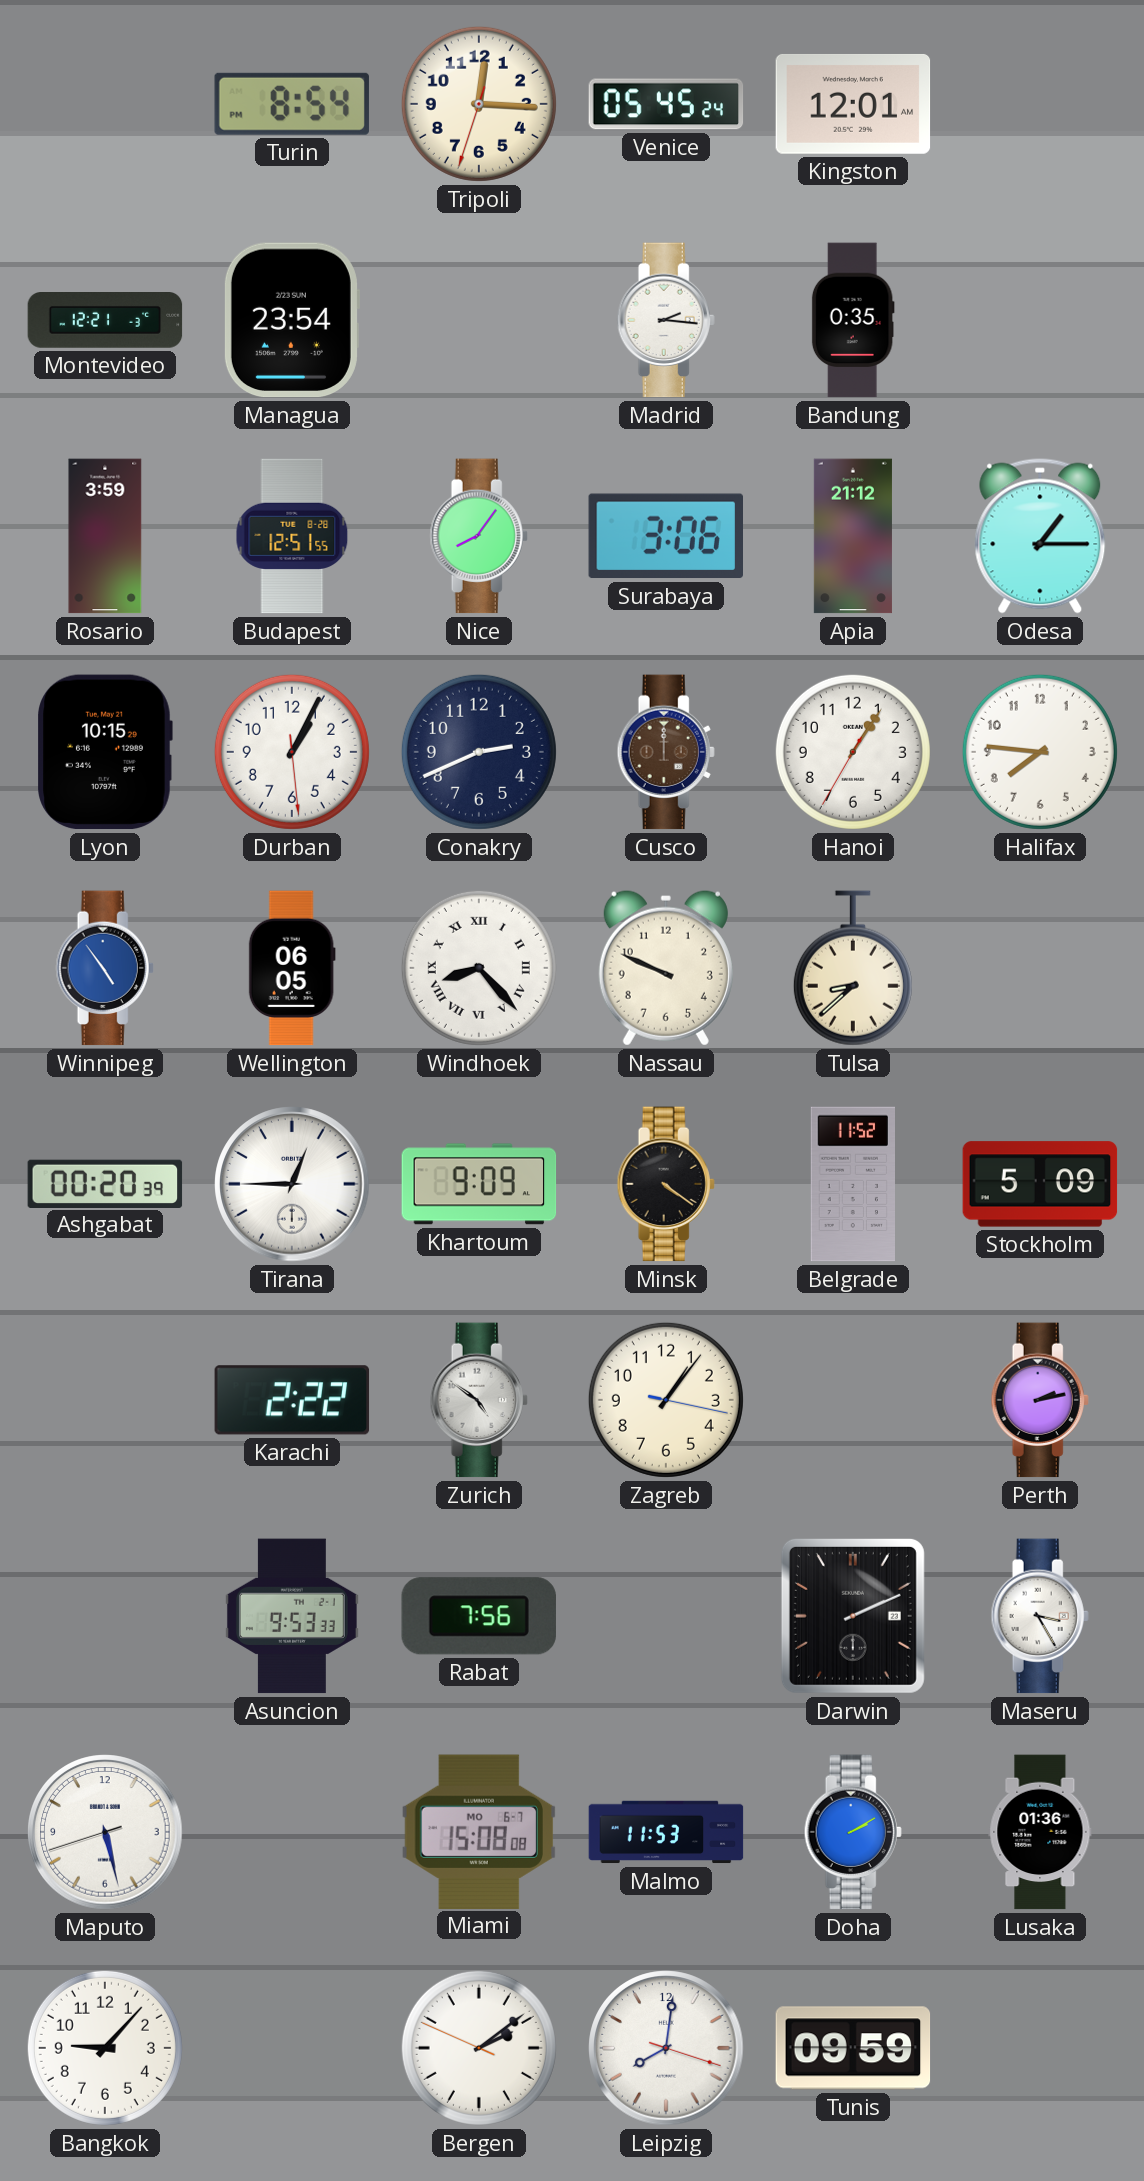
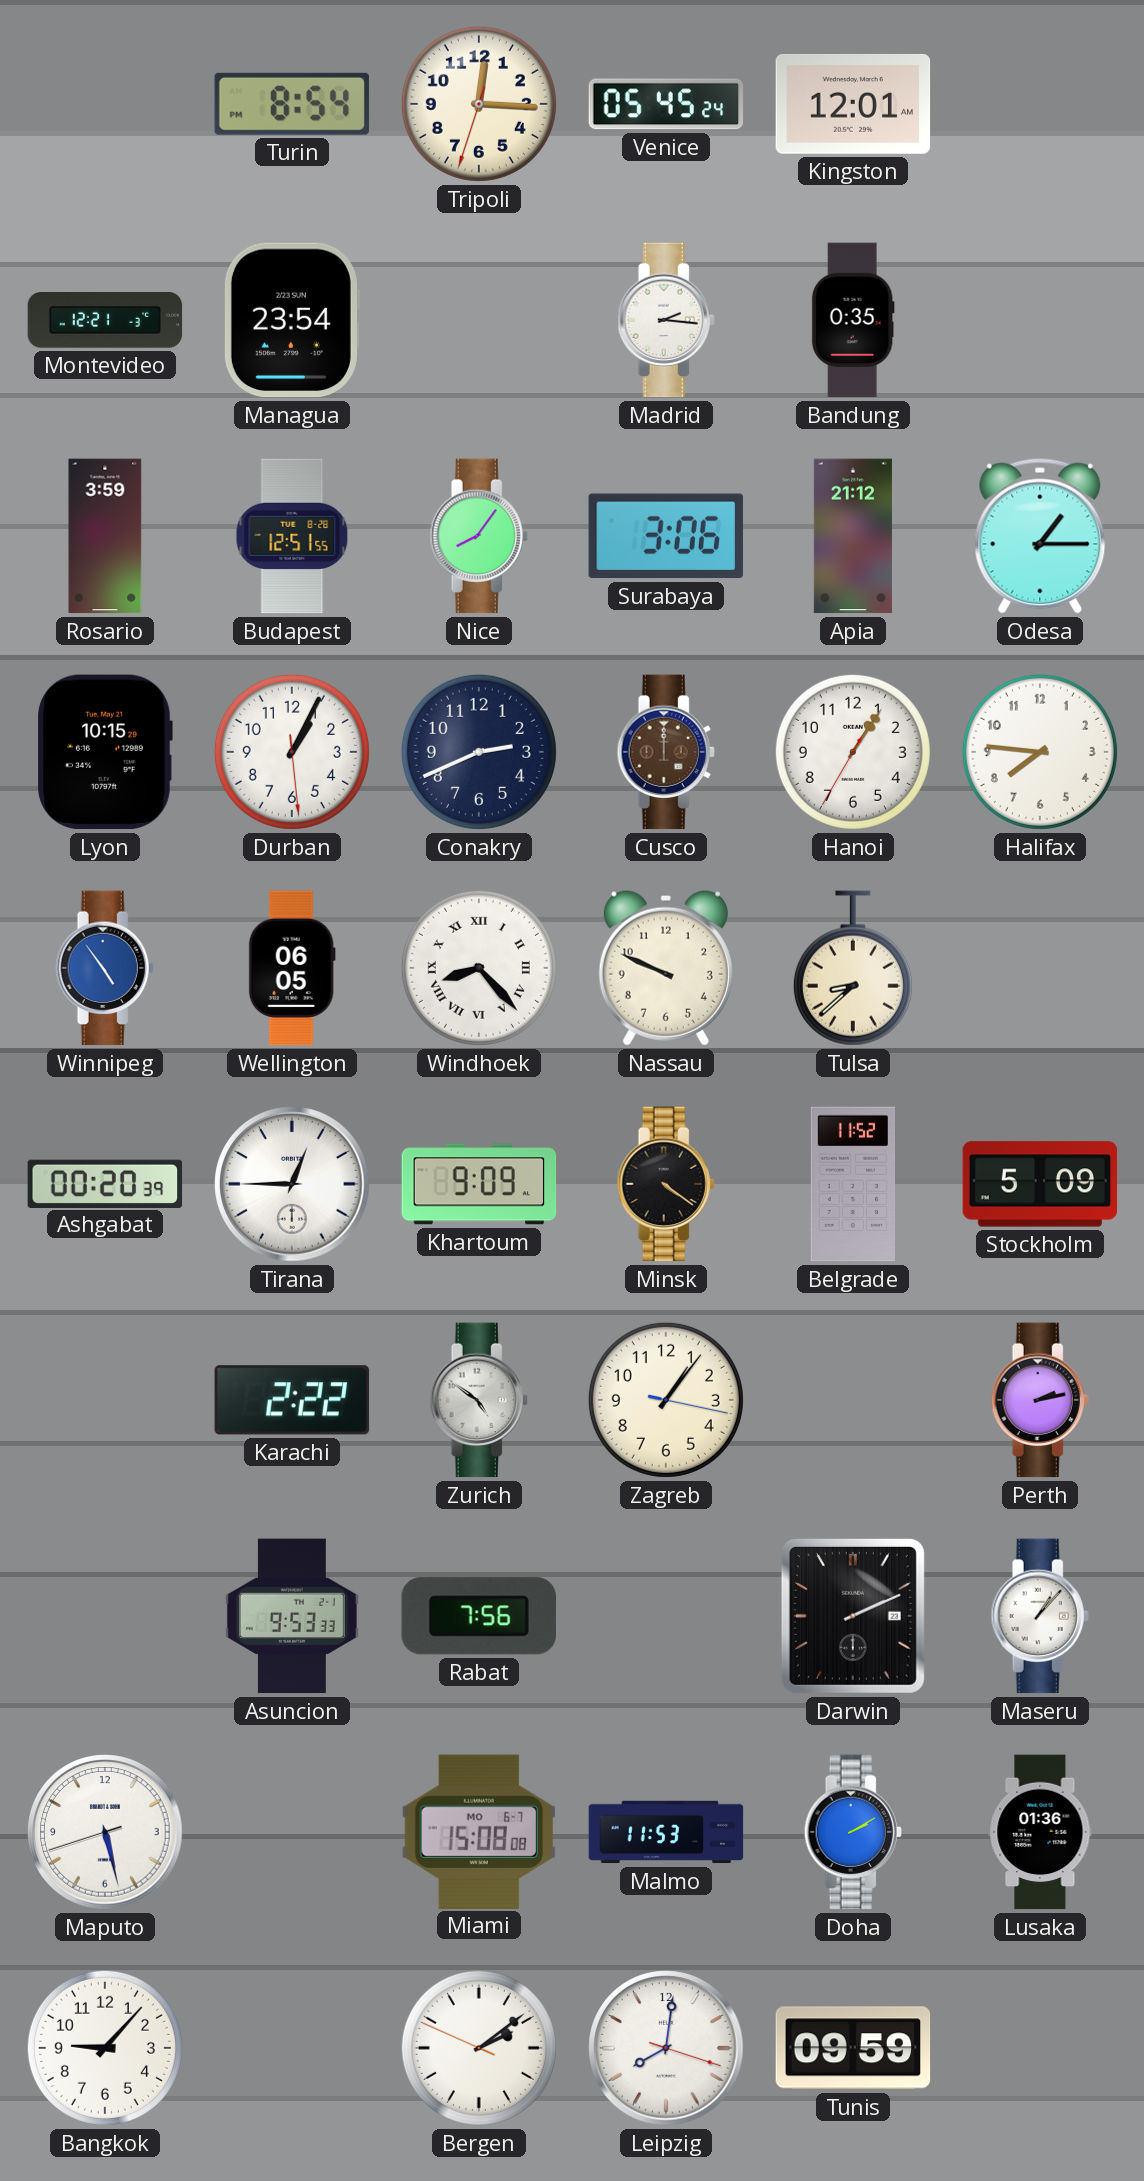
Maseru: 3:25 -> 1:07
